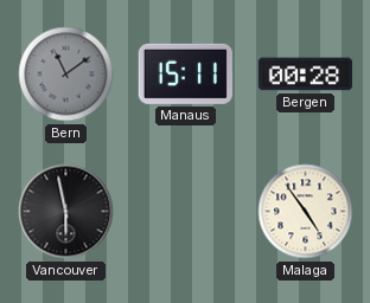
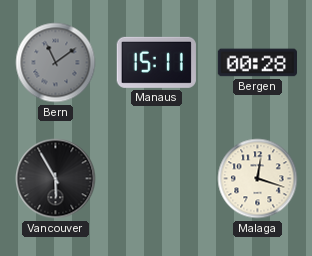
Vancouver: 5:58 -> 5:55
Malaga: 4:54 -> 12:18
